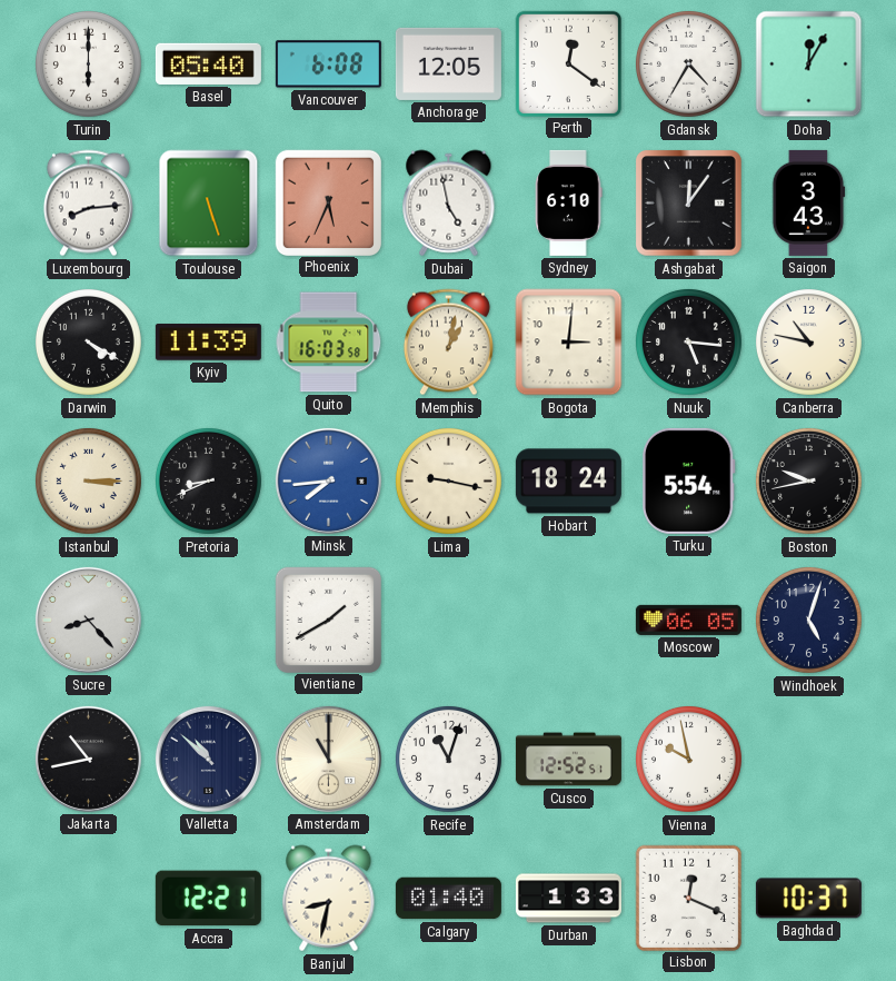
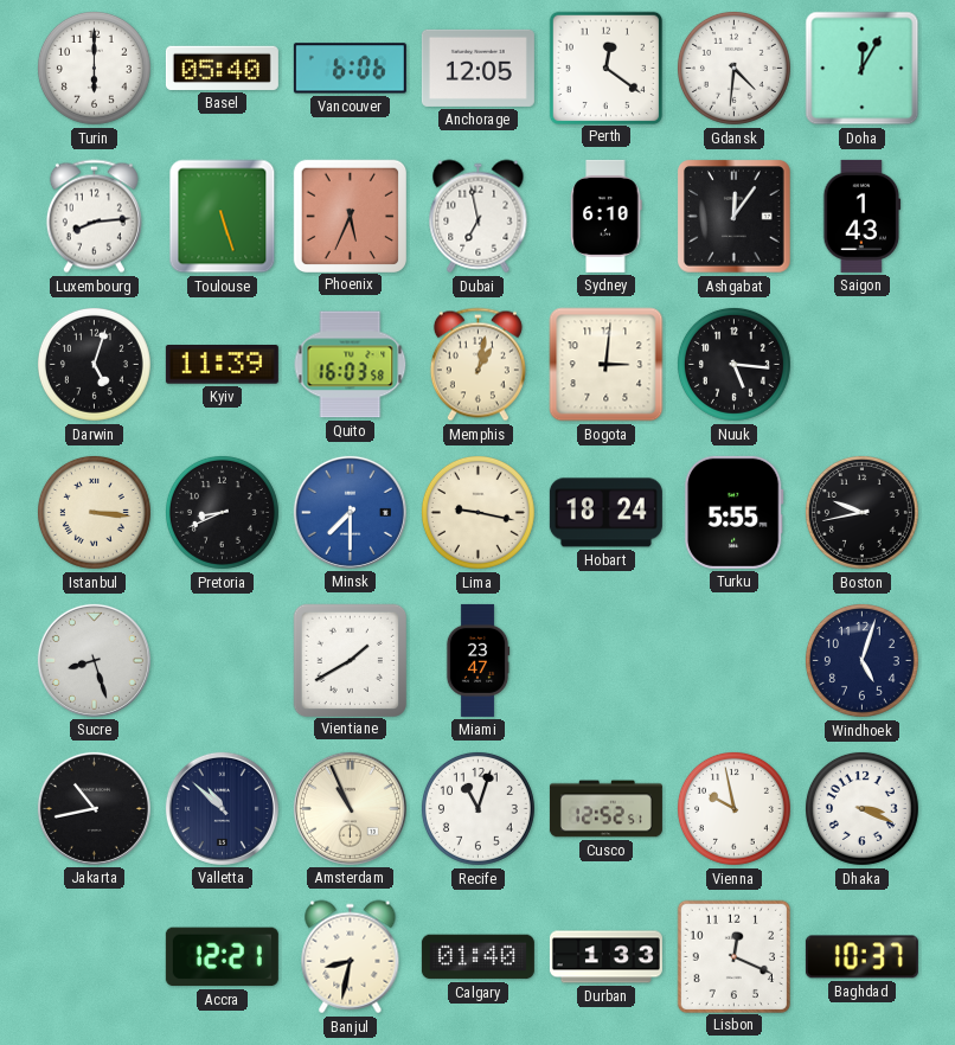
Vancouver: 6:08 -> 6:06
Gdansk: 4:35 -> 4:31
Dubai: 4:58 -> 6:58
Saigon: 3:43 -> 1:43
Darwin: 4:20 -> 5:03
Canberra: 10:47 -> none
Istanbul: 3:15 -> 3:16
Minsk: 7:44 -> 7:30
Turku: 5:54 -> 5:55
Sucre: 8:23 -> 8:27
Miami: none -> 23:47
Moscow: 06:05 -> none
Amsterdam: 11:00 -> 10:56
Dhaka: none -> 3:19
